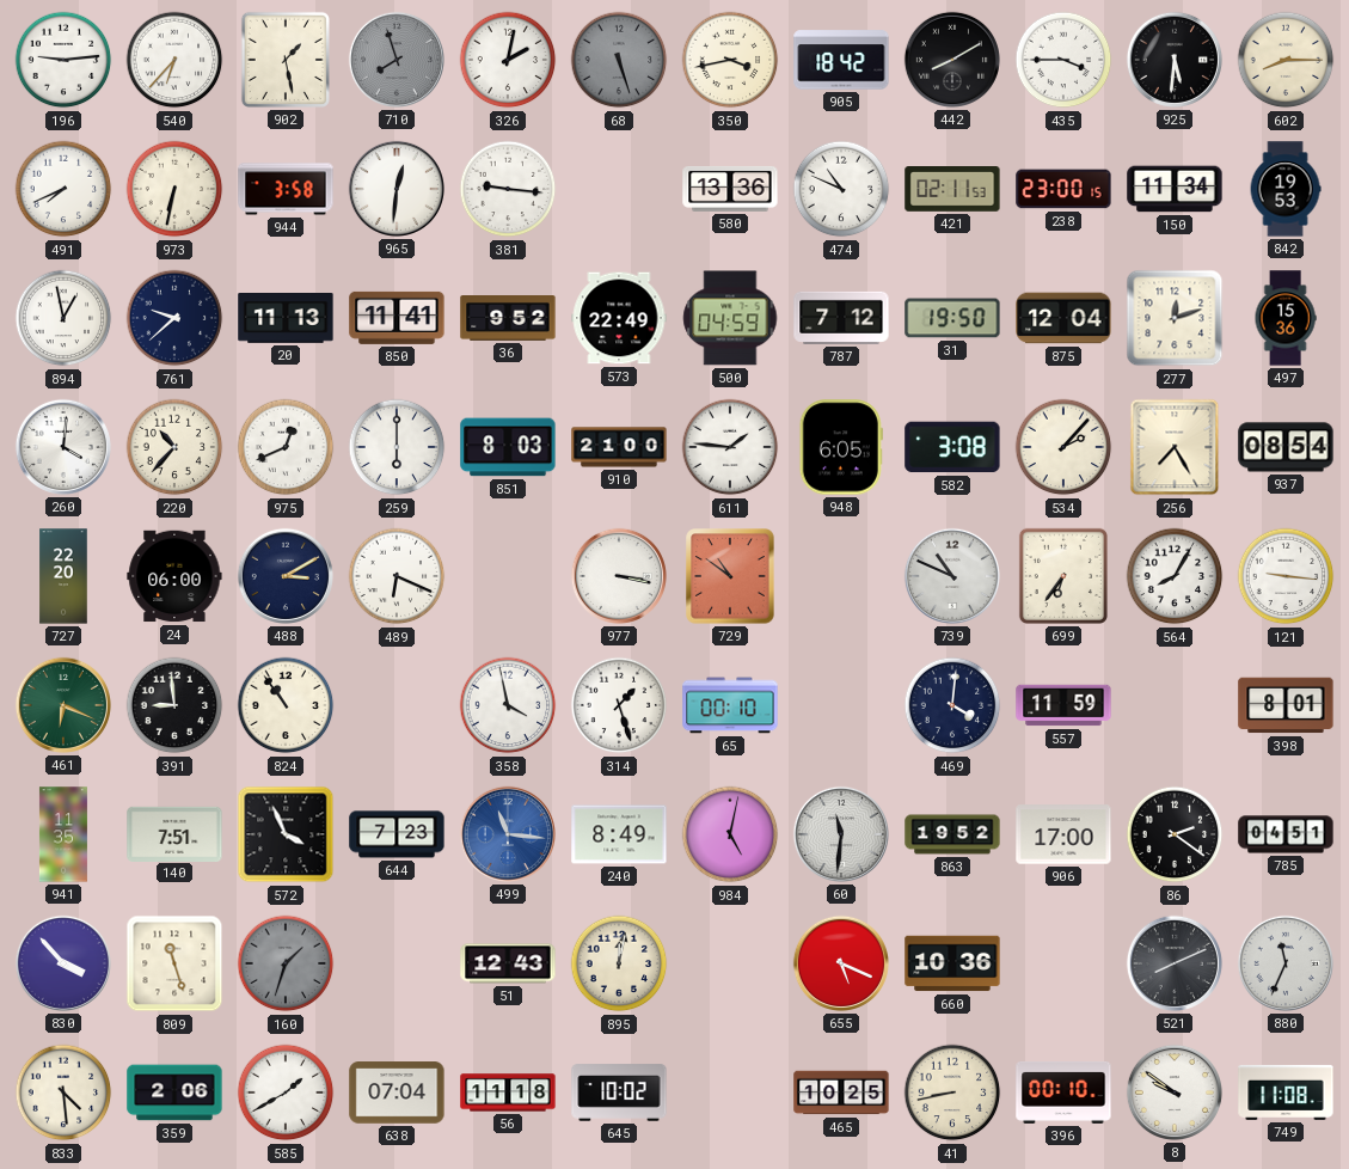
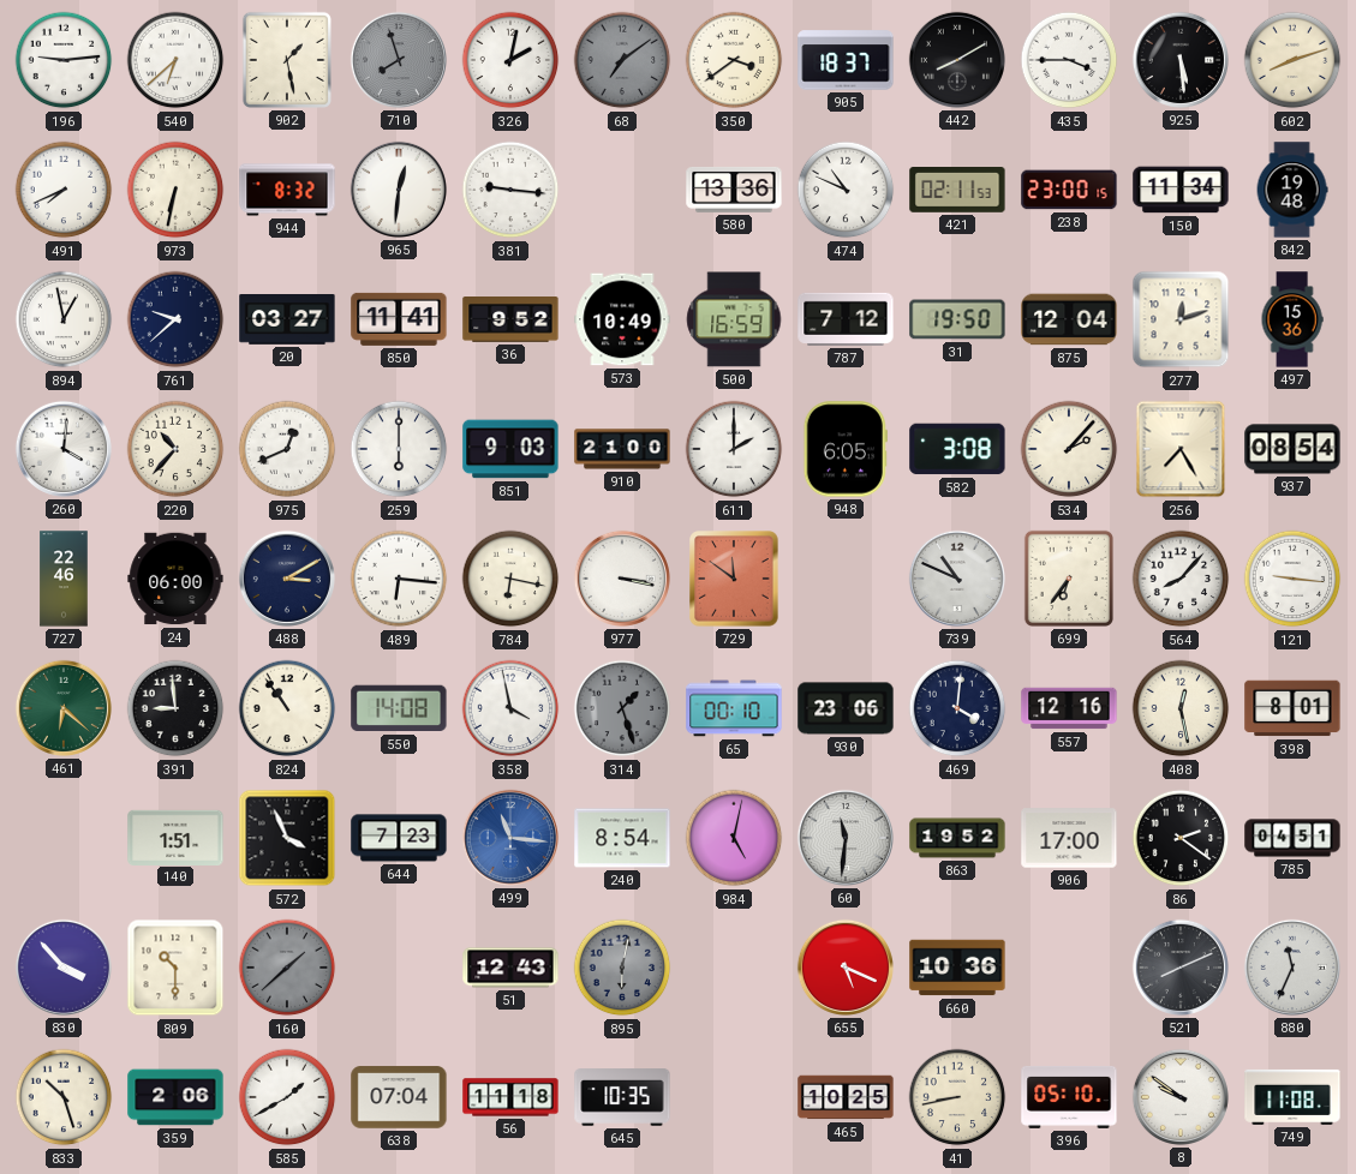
540: 6:37 -> 6:38
68: 5:27 -> 7:09
350: 3:43 -> 3:39
905: 18:42 -> 18:37
925: 5:31 -> 5:29
602: 8:15 -> 8:12
944: 3:58 -> 8:32
842: 19:53 -> 19:48
20: 11:13 -> 03:27
573: 22:49 -> 10:49
500: 04:59 -> 16:59
851: 8:03 -> 9:03
611: 1:46 -> 2:00
727: 22:20 -> 22:46
489: 6:19 -> 6:16
784: none -> 6:17
729: 10:51 -> 11:51
564: 8:05 -> 8:07
461: 6:19 -> 6:22
550: none -> 14:08
314 dial: white -> grey
930: none -> 23:06
557: 11:59 -> 12:16
408: none -> 12:28
941: 11:35 -> none
140: 7:51 -> 1:51
240: 8:49 -> 8:54
809: 11:27 -> 10:30
160: 1:33 -> 1:38
895: 12:02 -> 6:02
895 dial: cream -> grey
833: 4:29 -> 10:27
645: 10:02 -> 10:35
396: 00:10 -> 05:10
